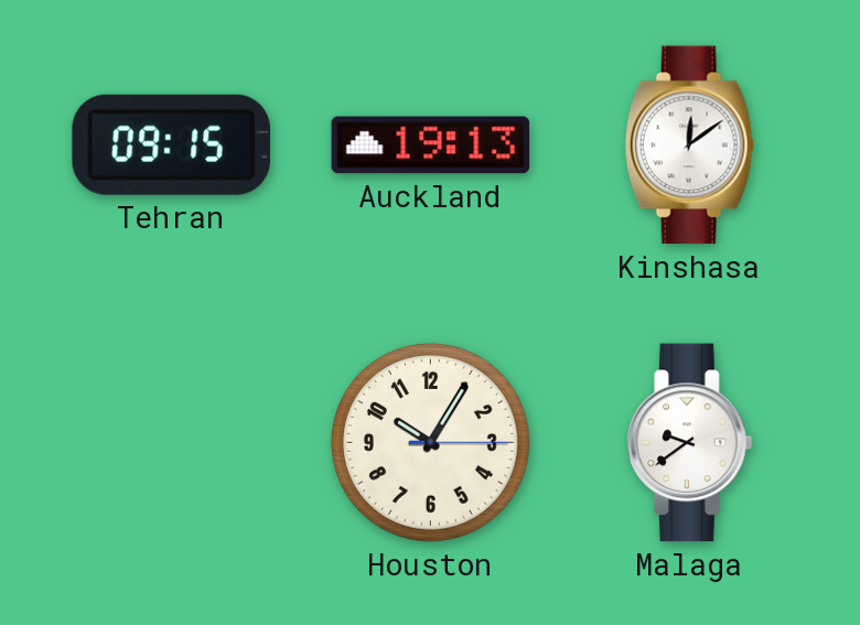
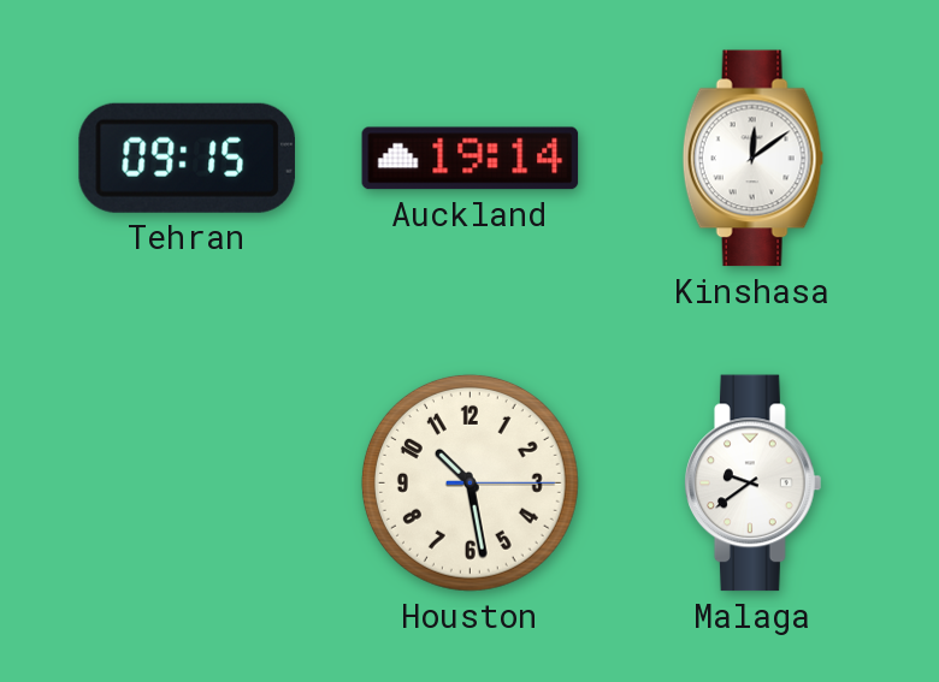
Auckland: 19:13 -> 19:14
Houston: 10:05 -> 10:28
